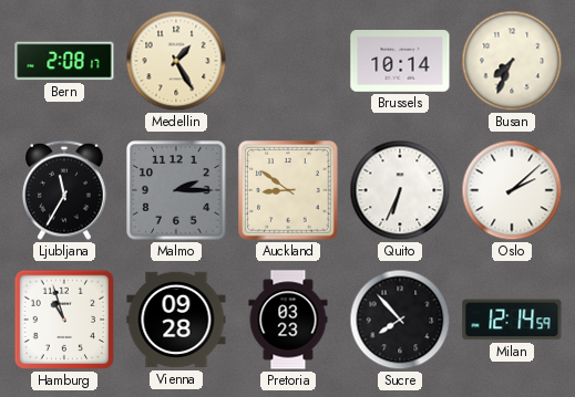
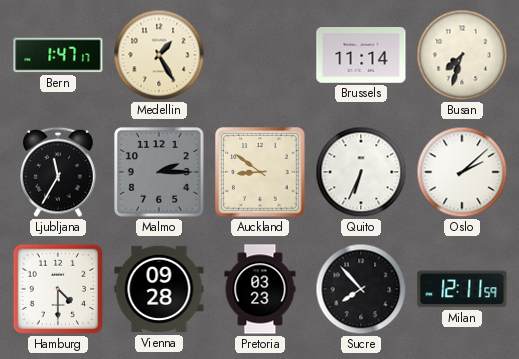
Bern: 2:08 -> 1:47
Brussels: 10:14 -> 11:14
Busan: 7:34 -> 7:33
Hamburg: 10:57 -> 4:30
Milan: 12:14 -> 12:11
